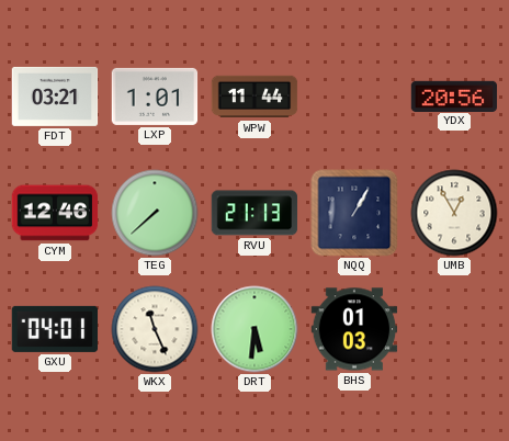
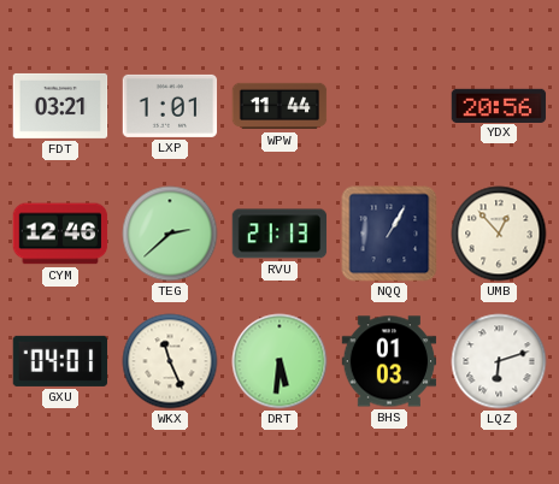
TEG: 7:38 -> 2:38
UMB: 12:55 -> 12:53
LQZ: none -> 6:12
